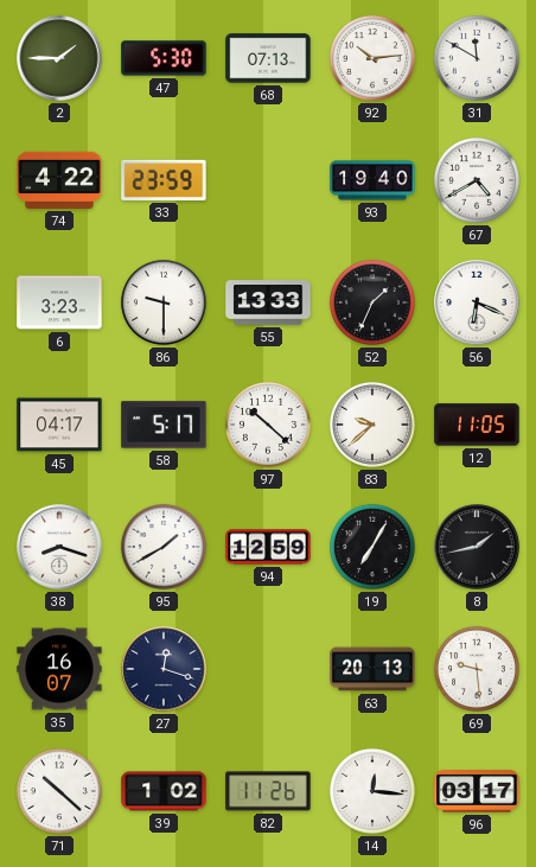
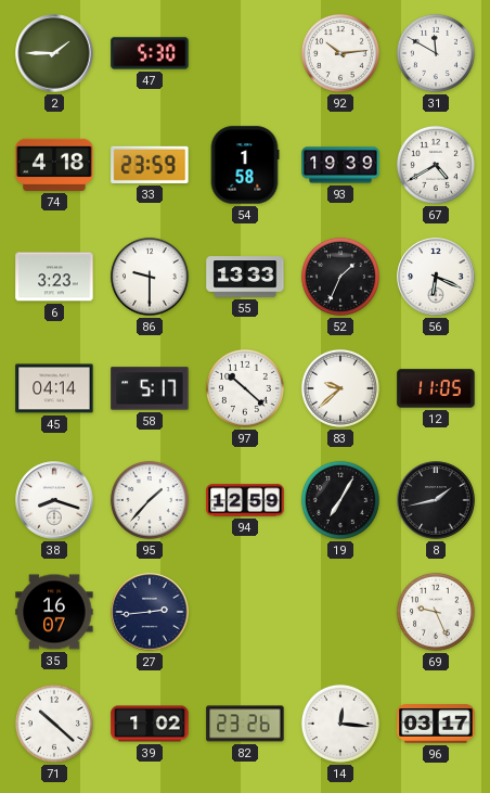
68: 07:13 -> none
74: 4:22 -> 4:18
54: none -> 1:58
93: 19:40 -> 19:39
45: 04:17 -> 04:14
95: 1:40 -> 1:37
27: 12:18 -> 2:44
63: 20:13 -> none
69: 9:29 -> 9:26
82: 11:26 -> 23:26
